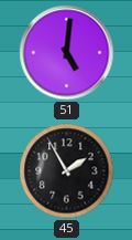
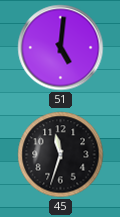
45: 1:55 -> 11:33
